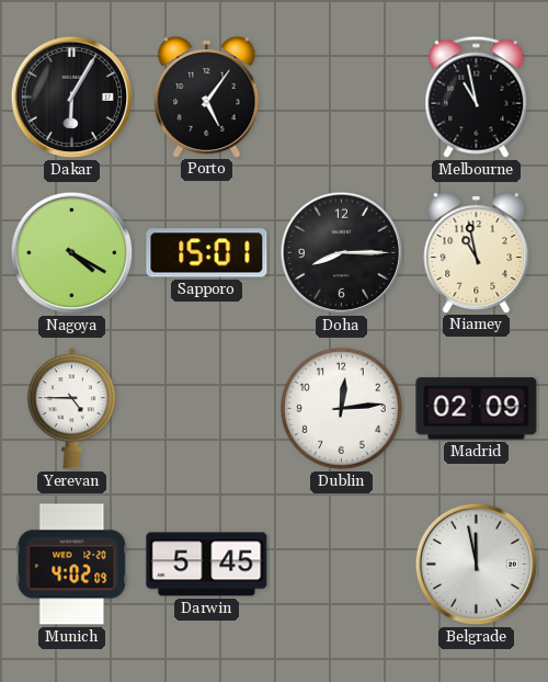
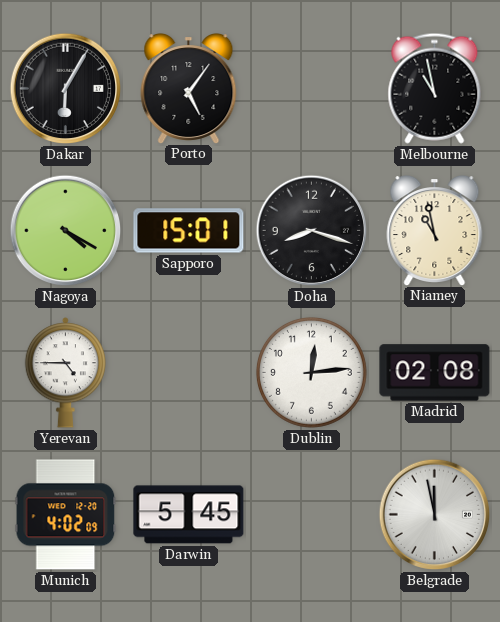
Doha: 8:15 -> 8:18
Madrid: 02:09 -> 02:08
